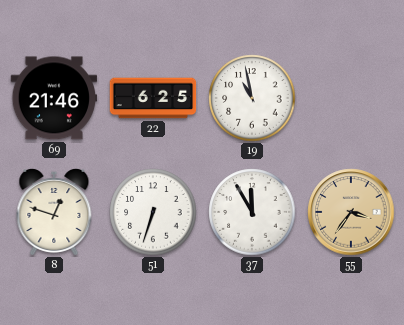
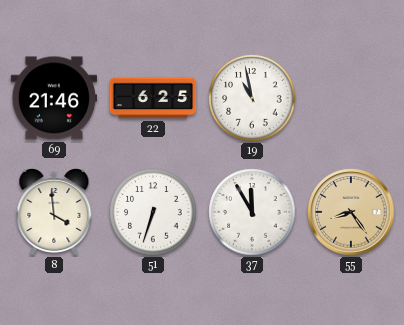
8: 12:48 -> 3:59
55: 3:36 -> 8:24
